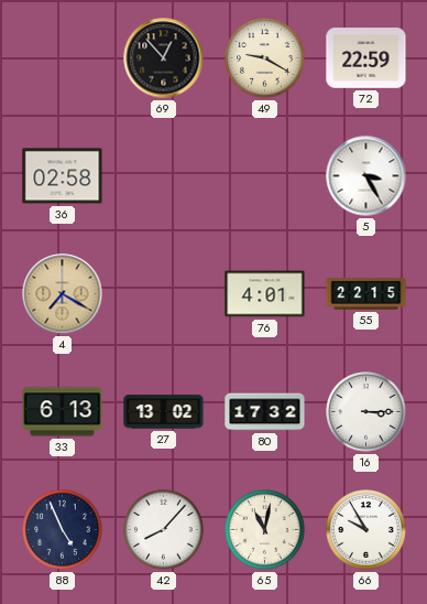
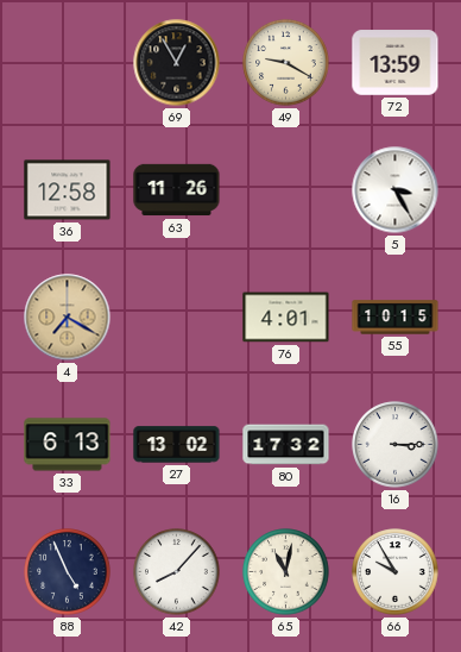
69: 12:53 -> 12:55
72: 22:59 -> 13:59
36: 02:58 -> 12:58
63: none -> 11:26
55: 22:15 -> 10:15
